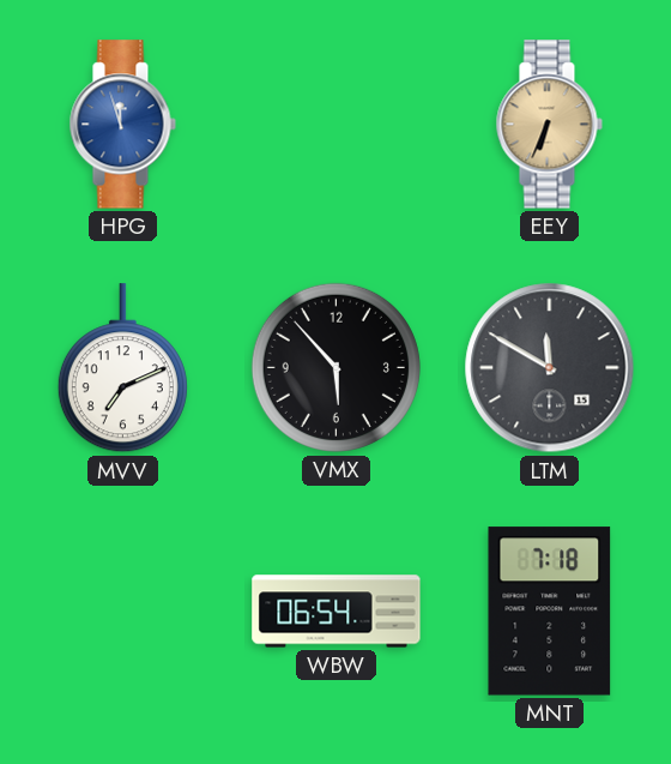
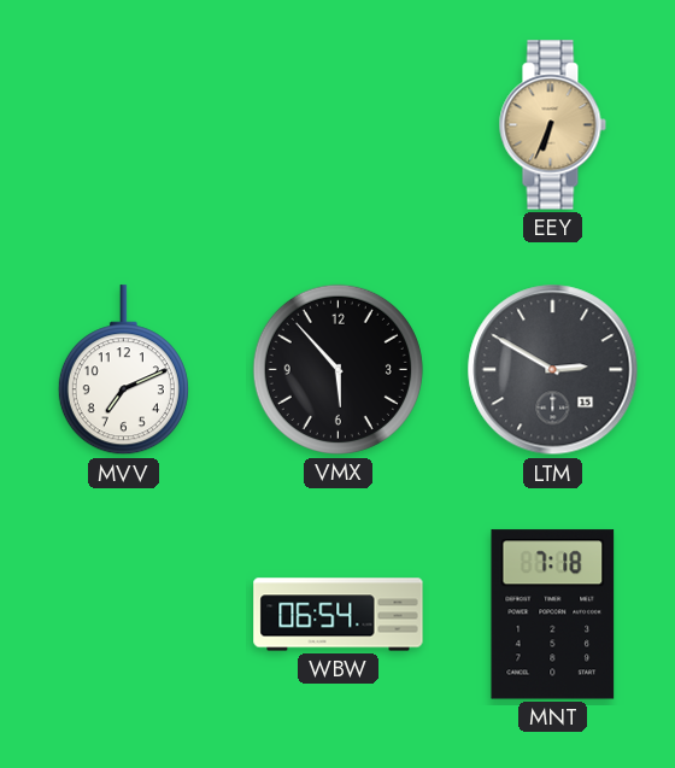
HPG: 11:57 -> none
LTM: 11:50 -> 2:50
